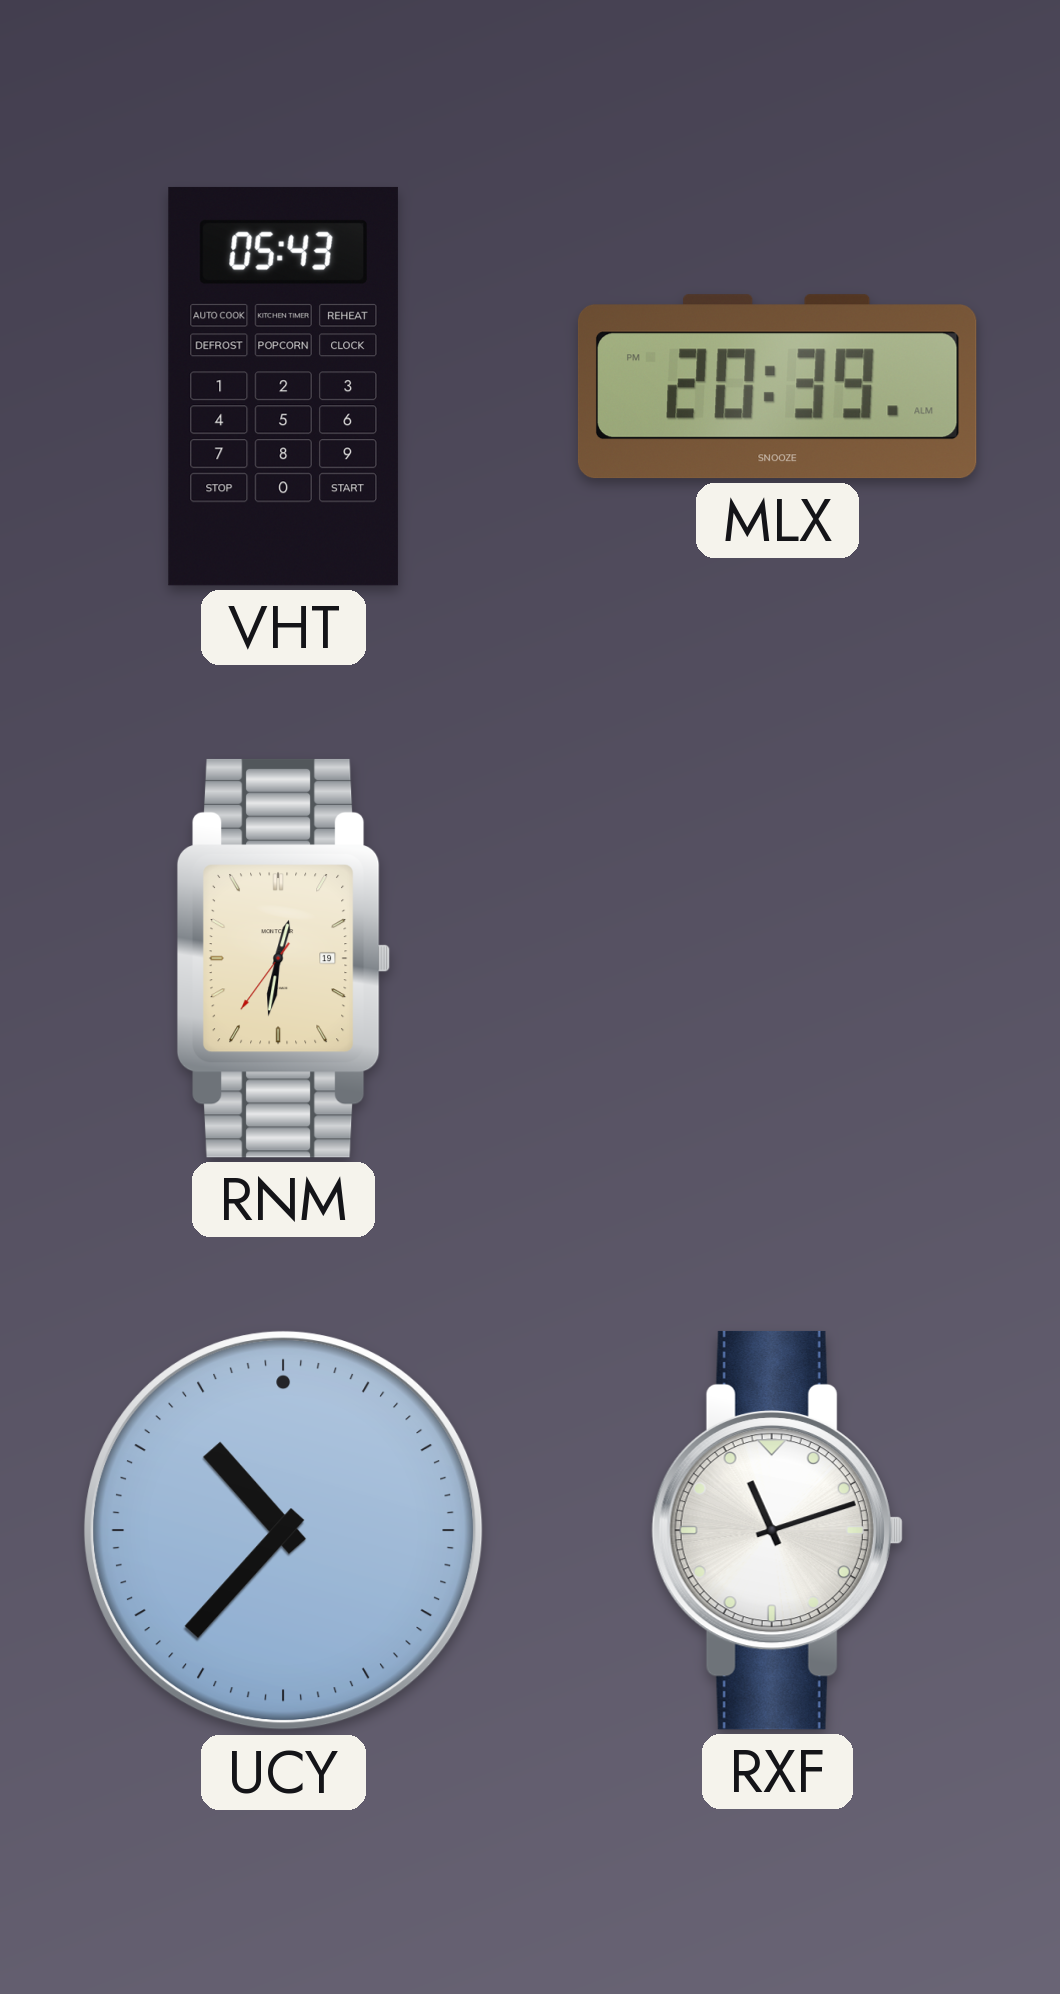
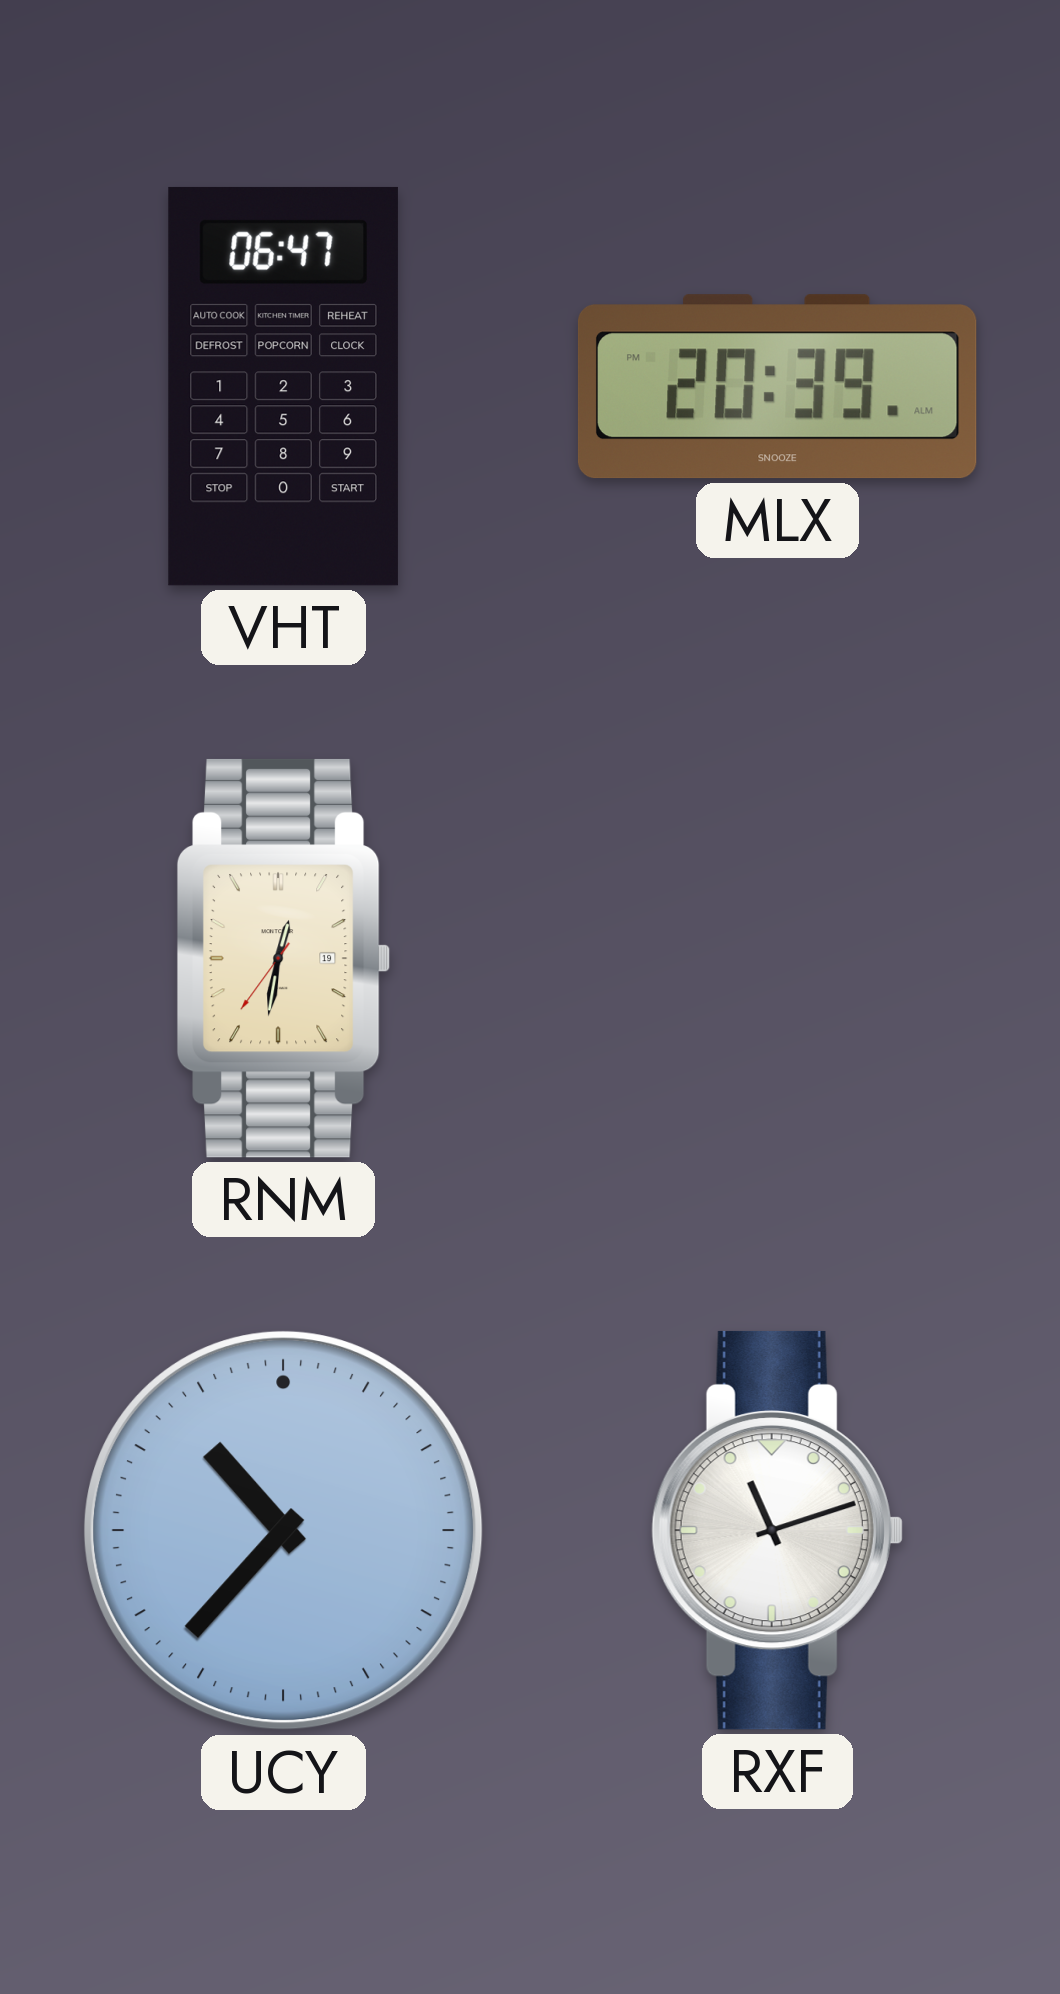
VHT: 05:43 -> 06:47
